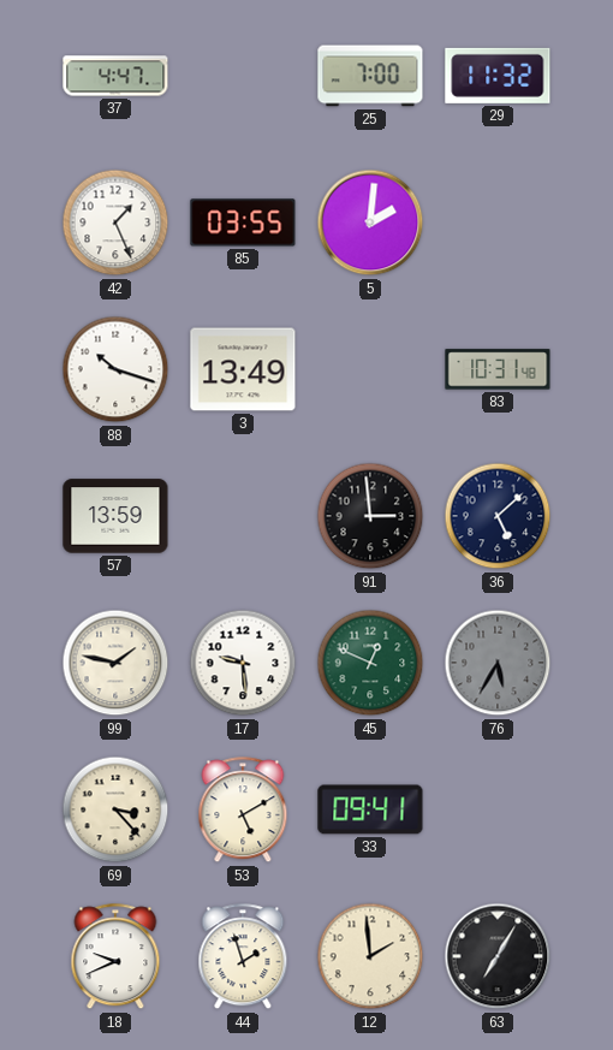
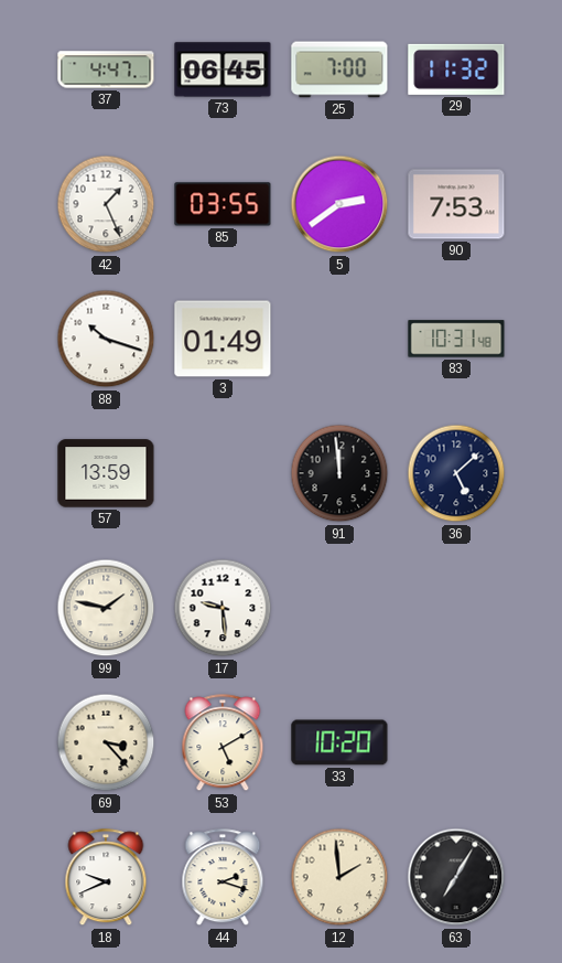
73: none -> 06:45
5: 2:01 -> 2:39
90: none -> 7:53
3: 13:49 -> 01:49
91: 2:59 -> 11:59
45: 12:49 -> none
76: 5:35 -> none
33: 09:41 -> 10:20
44: 1:57 -> 2:18
